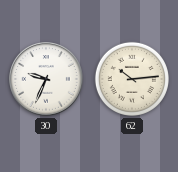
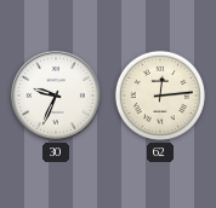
62: 10:14 -> 12:14
